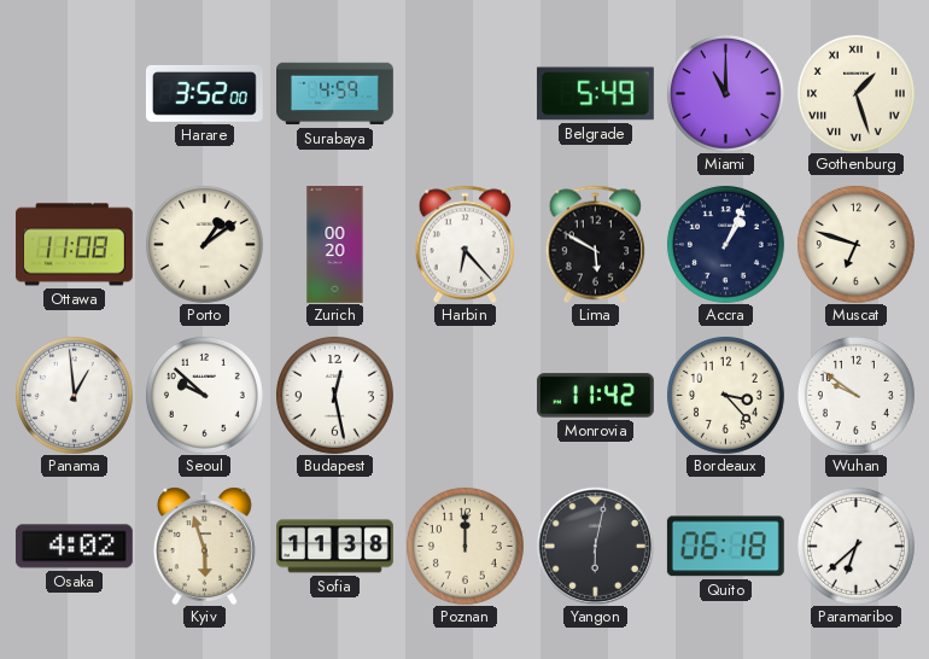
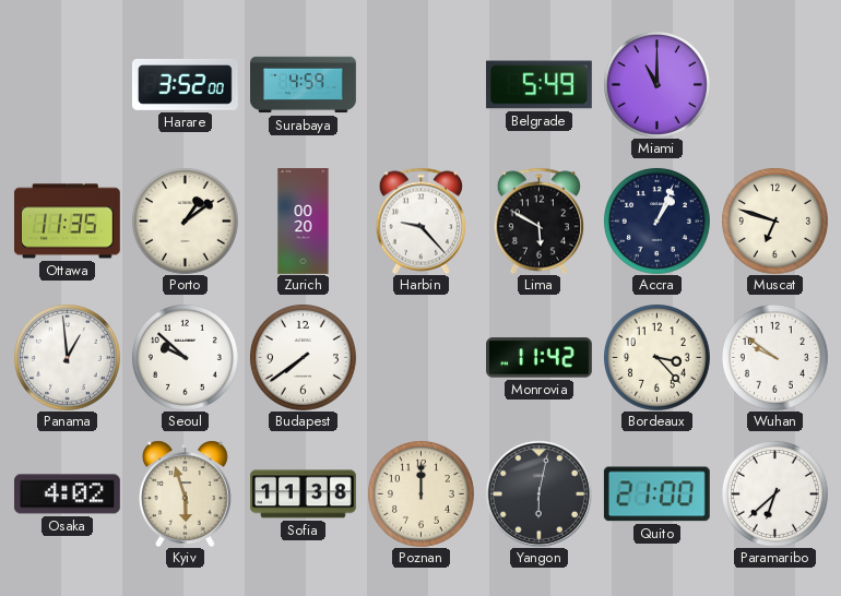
Gothenburg: 1:27 -> none
Ottawa: 11:08 -> 11:35
Harbin: 6:23 -> 9:23
Budapest: 12:28 -> 7:39
Quito: 06:18 -> 21:00
